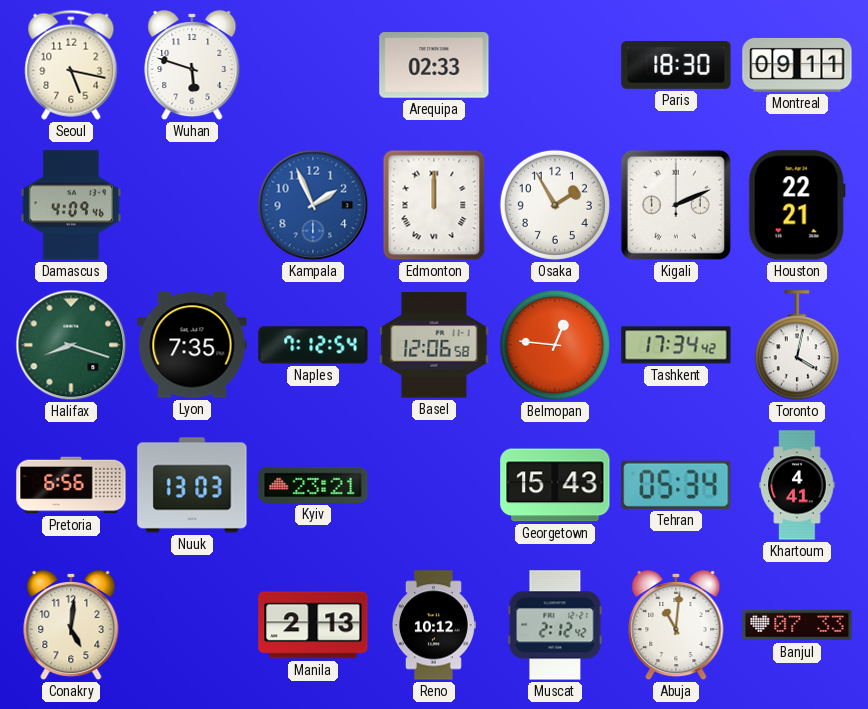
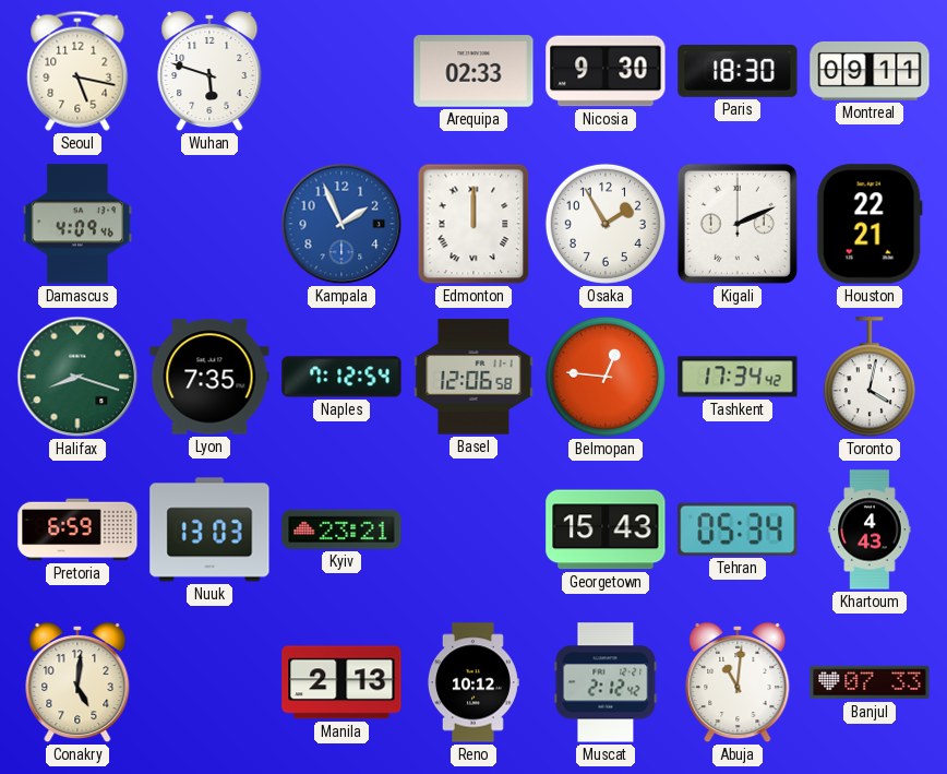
Nicosia: none -> 9:30
Pretoria: 6:56 -> 6:59
Khartoum: 4:41 -> 4:43
